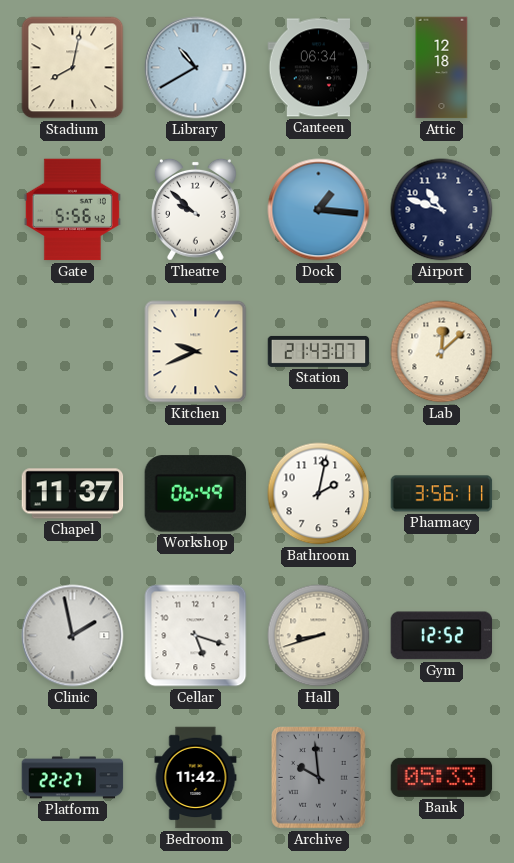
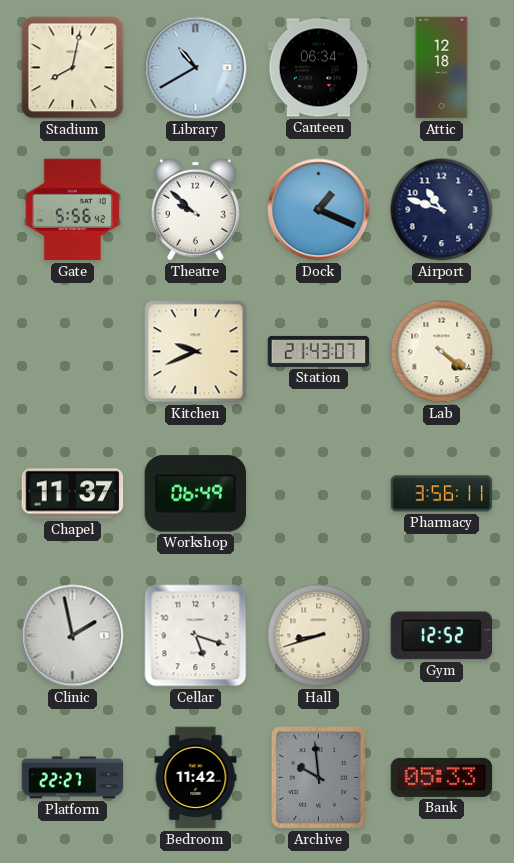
Dock: 1:16 -> 1:19
Lab: 12:08 -> 4:21
Bathroom: 2:02 -> none
